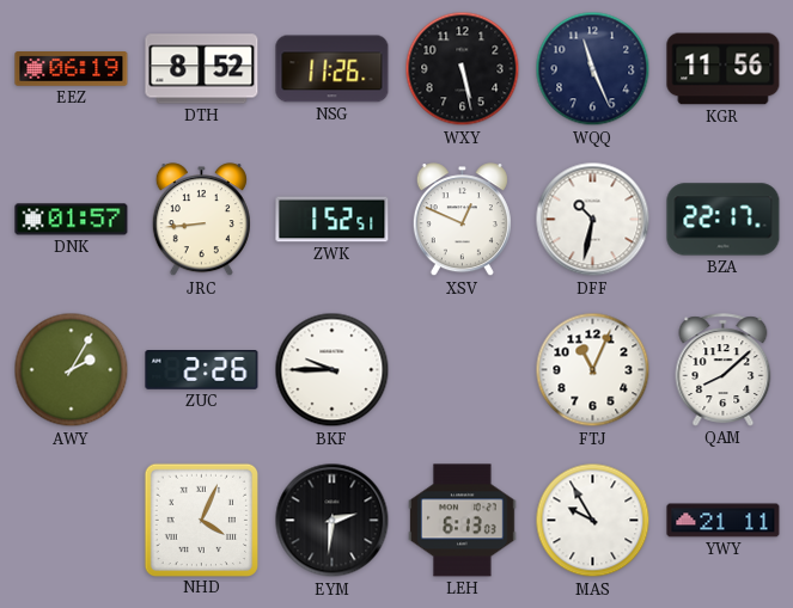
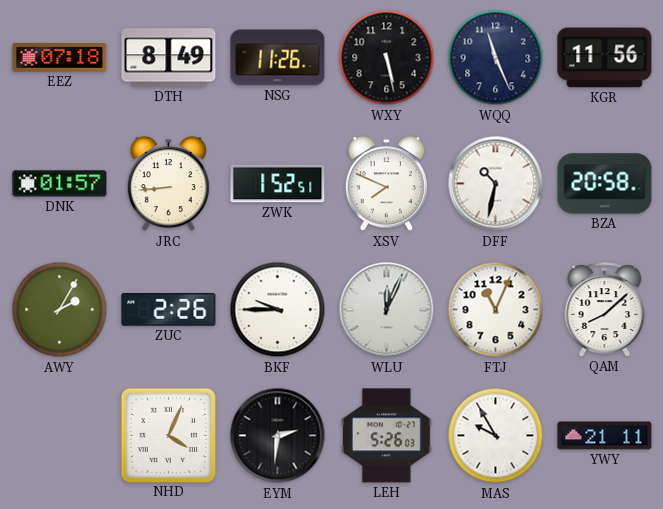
EEZ: 06:19 -> 07:18
DTH: 8:52 -> 8:49
XSV: 12:49 -> 7:49
BZA: 22:17 -> 20:58
WLU: none -> 12:04
LEH: 6:13 -> 5:26
